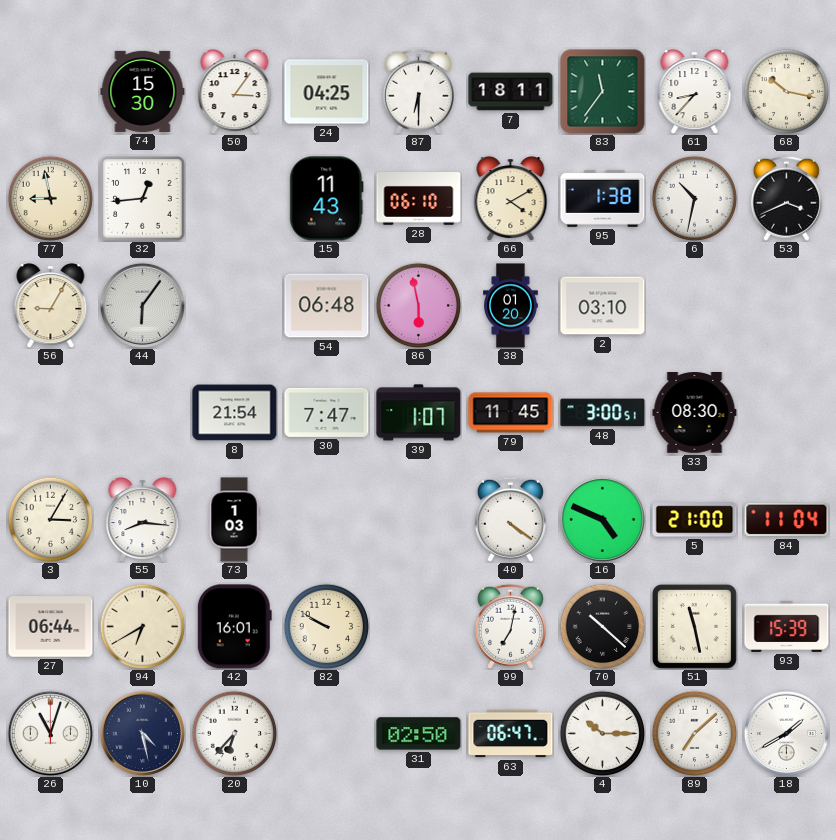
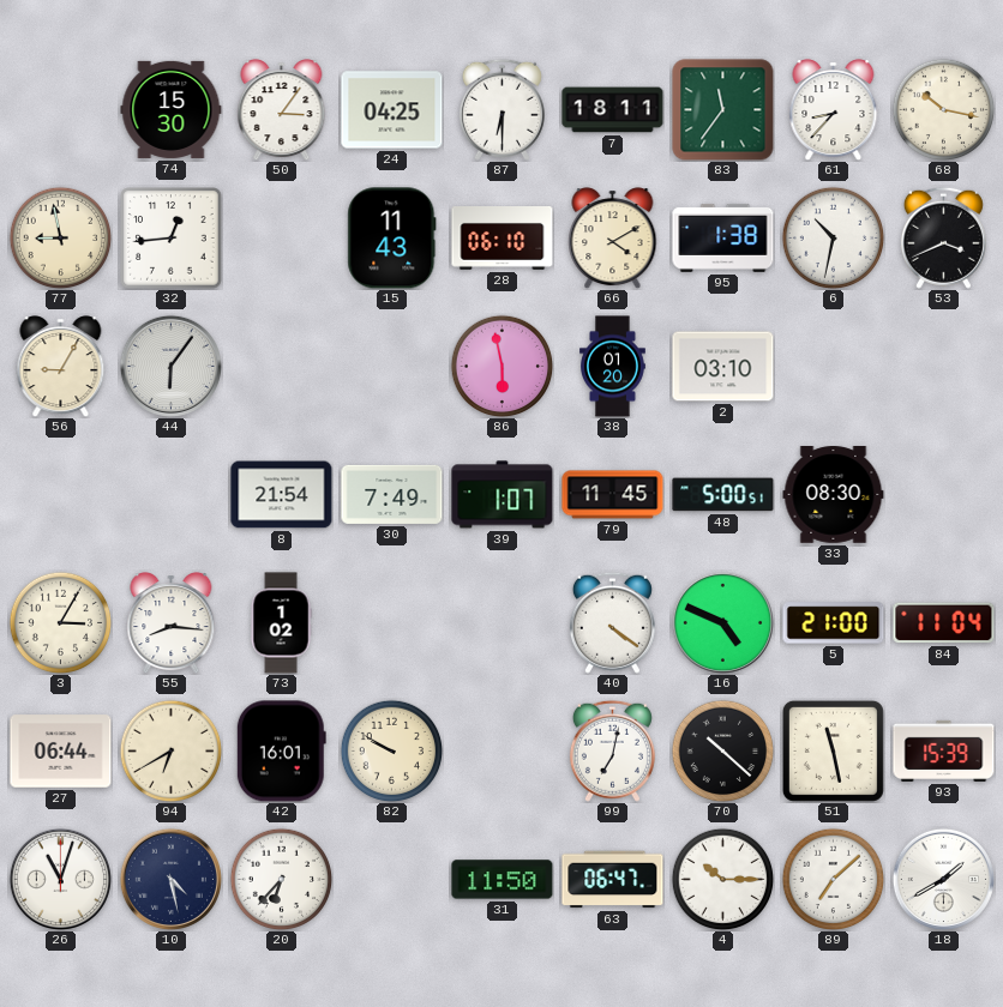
54: 06:48 -> none
30: 7:47 -> 7:49
48: 3:00 -> 5:00
73: 1:03 -> 1:02
31: 02:50 -> 11:50
